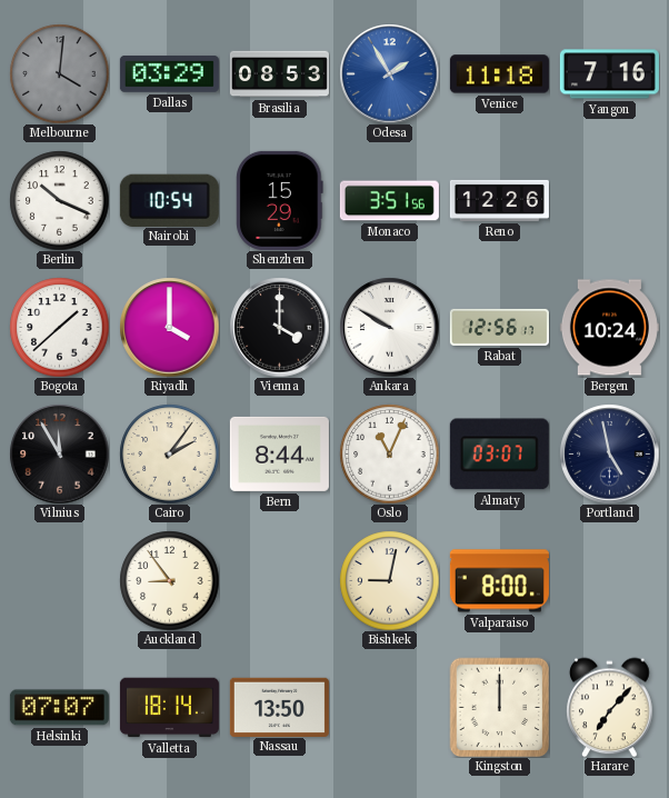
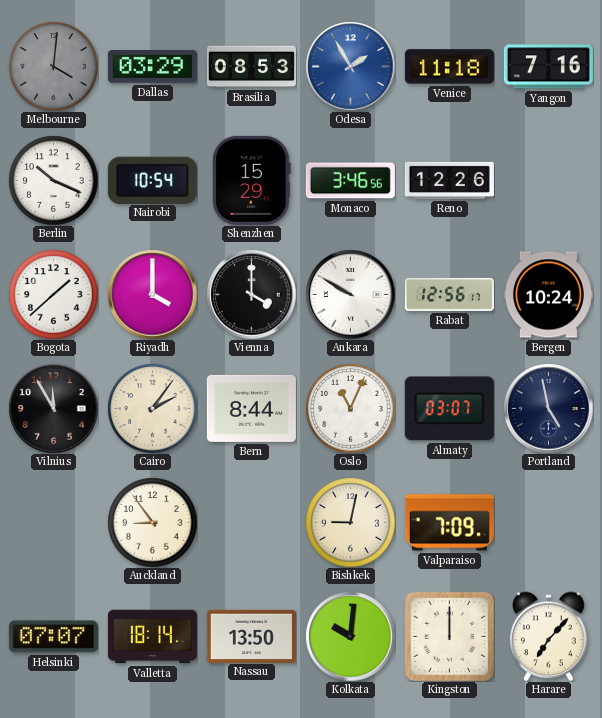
Monaco: 3:51 -> 3:46
Valparaiso: 8:00 -> 7:09
Kolkata: none -> 10:01
